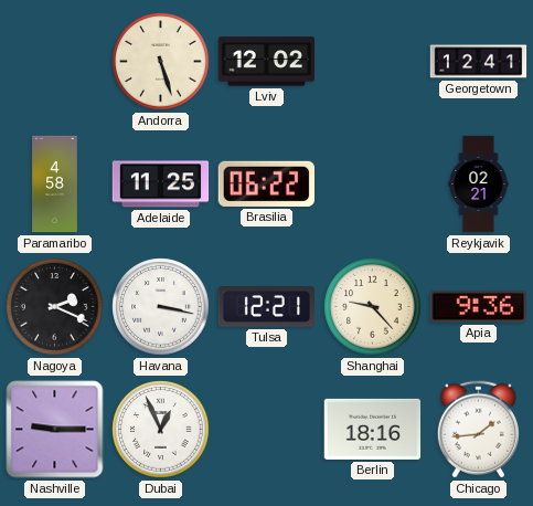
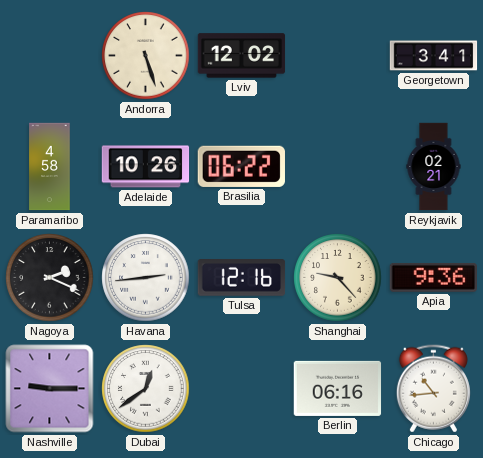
Georgetown: 12:41 -> 3:41
Adelaide: 11:25 -> 10:26
Havana: 3:17 -> 2:44
Tulsa: 12:21 -> 12:16
Dubai: 12:56 -> 12:39
Berlin: 18:16 -> 06:16
Chicago: 1:44 -> 10:44
